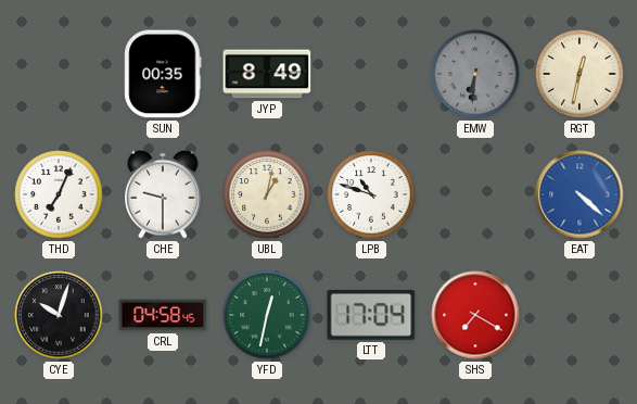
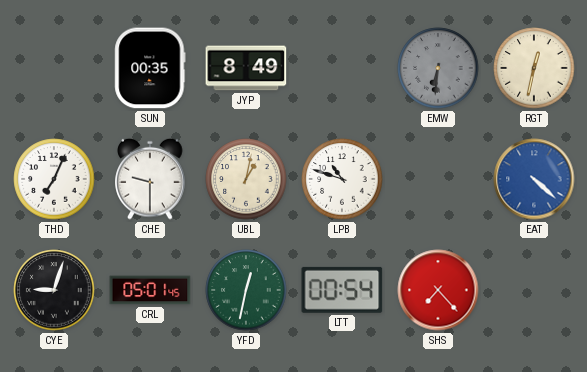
CYE: 10:03 -> 9:03
CRL: 04:58 -> 05:01
LTT: 17:04 -> 00:54
SHS: 7:20 -> 7:23
